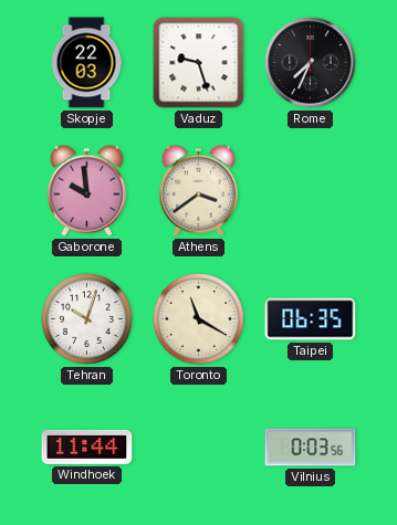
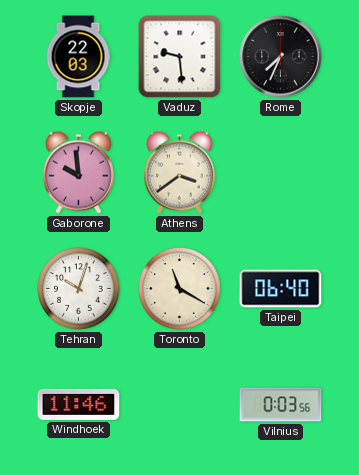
Vaduz: 9:27 -> 9:29
Taipei: 06:35 -> 06:40
Windhoek: 11:44 -> 11:46
